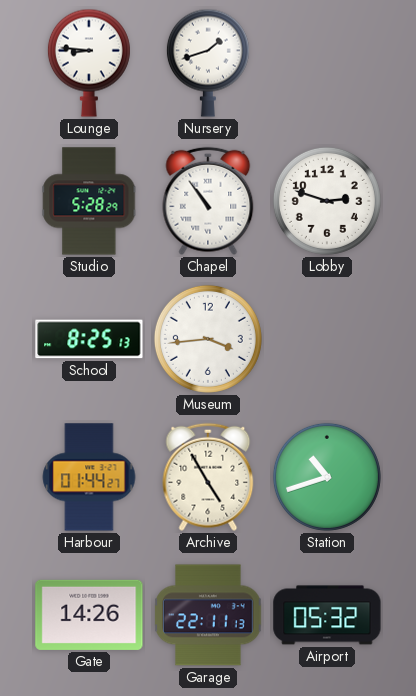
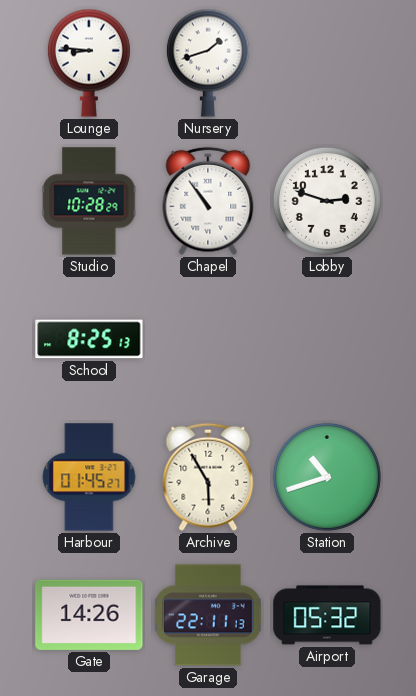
Studio: 5:28 -> 10:28
Museum: 3:44 -> none
Harbour: 01:44 -> 01:45
Archive: 4:55 -> 5:55
